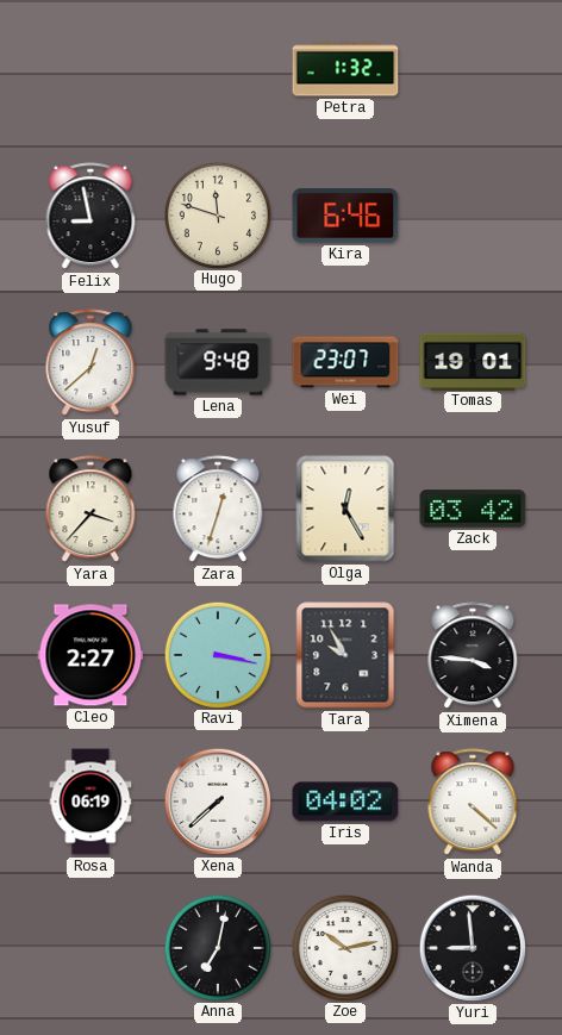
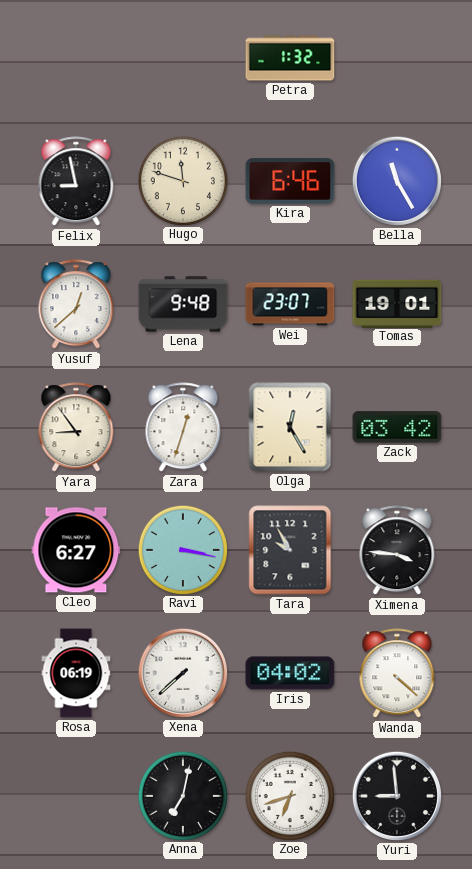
Bella: none -> 11:25
Yara: 3:37 -> 8:54
Cleo: 2:27 -> 6:27
Zoe: 10:13 -> 6:42
